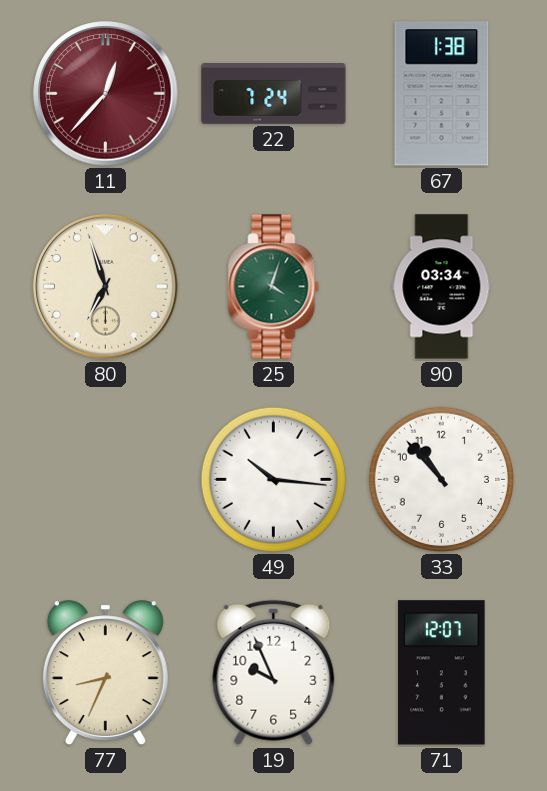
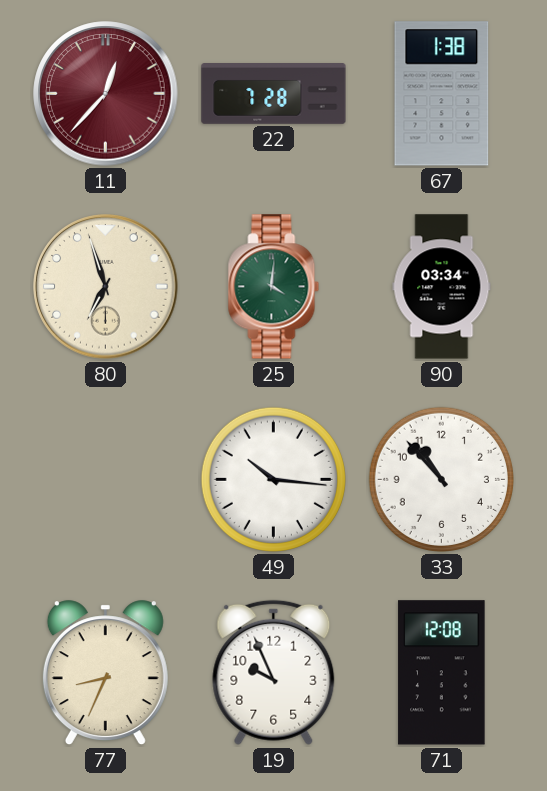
22: 7:24 -> 7:28
25: 4:03 -> 4:01
71: 12:07 -> 12:08
